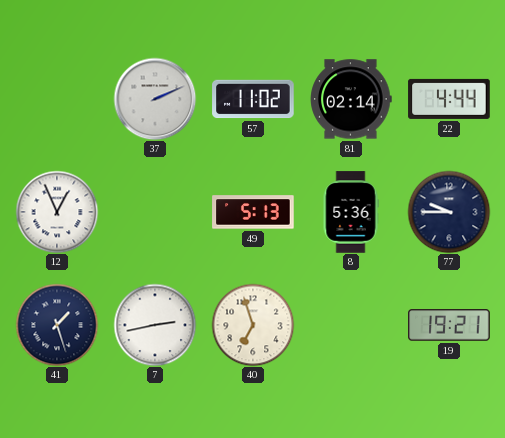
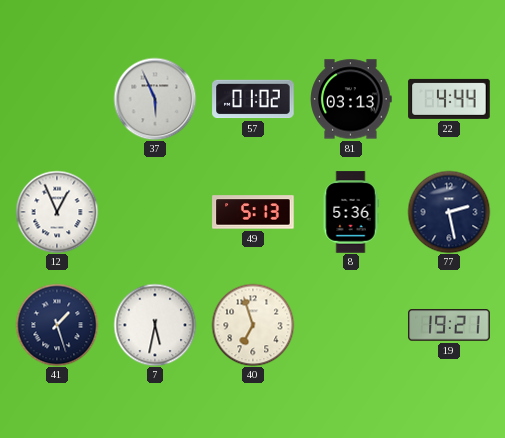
37: 2:11 -> 5:56
57: 11:02 -> 01:02
81: 02:14 -> 03:13
77: 9:45 -> 2:28
7: 2:43 -> 5:32
